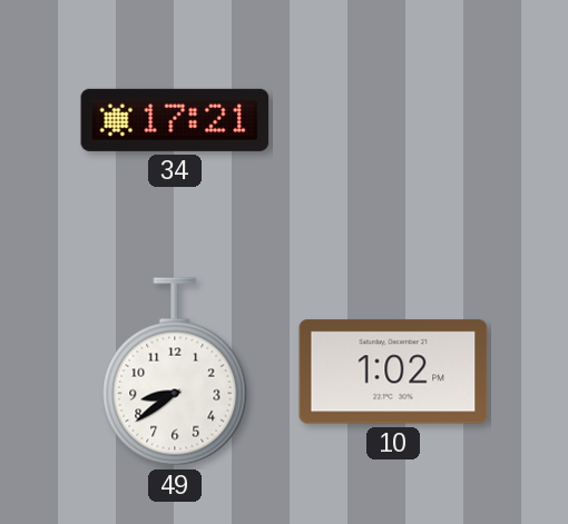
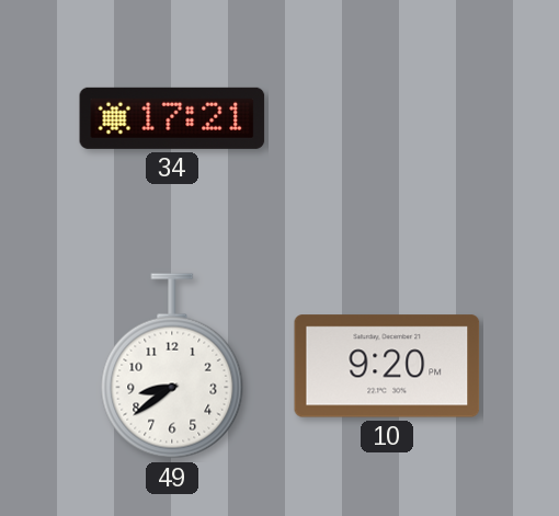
10: 1:02 -> 9:20
